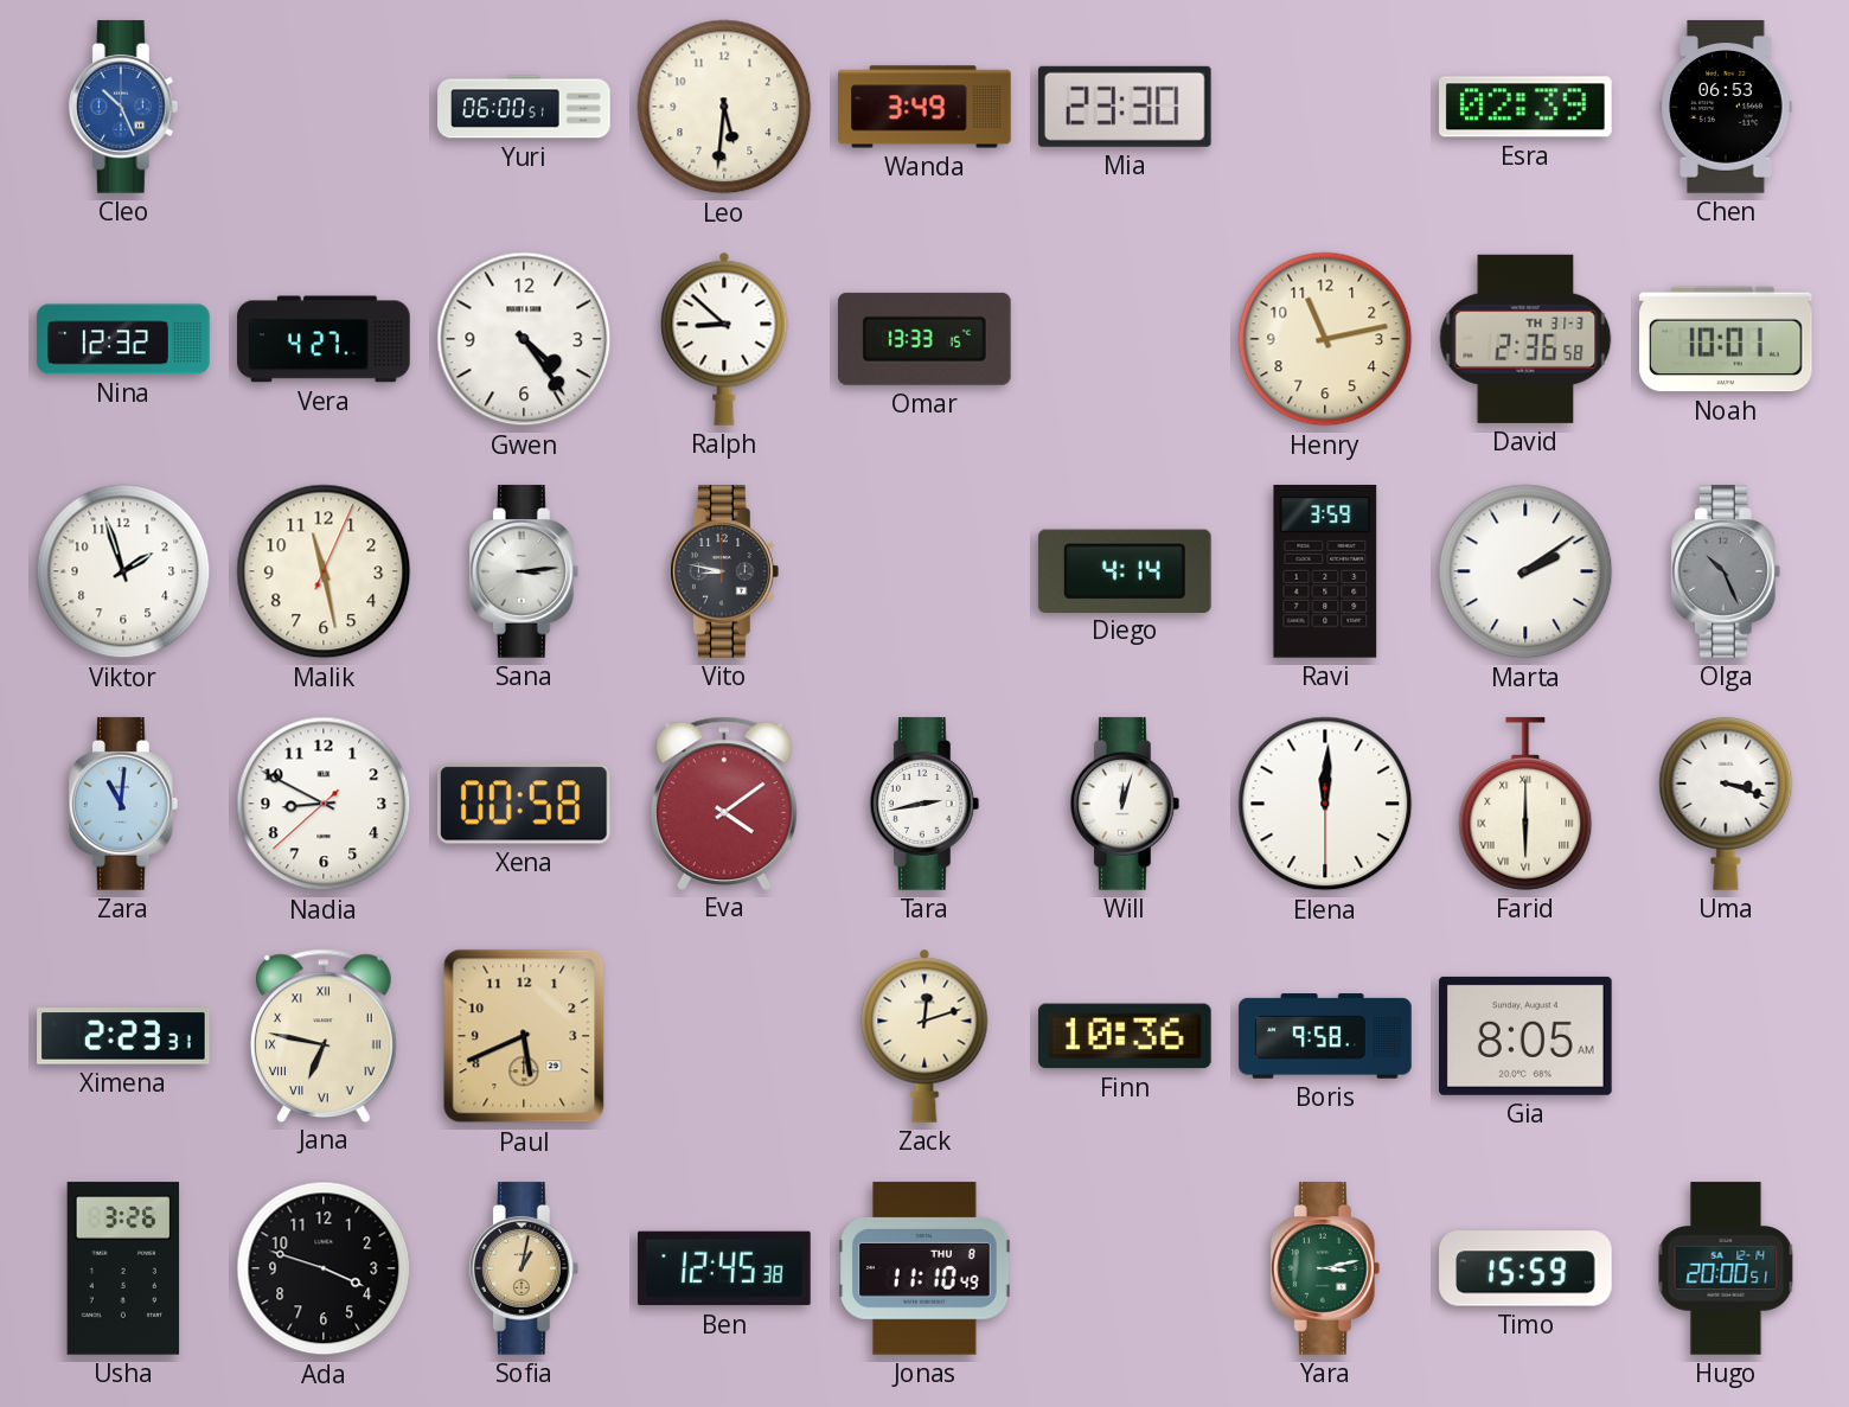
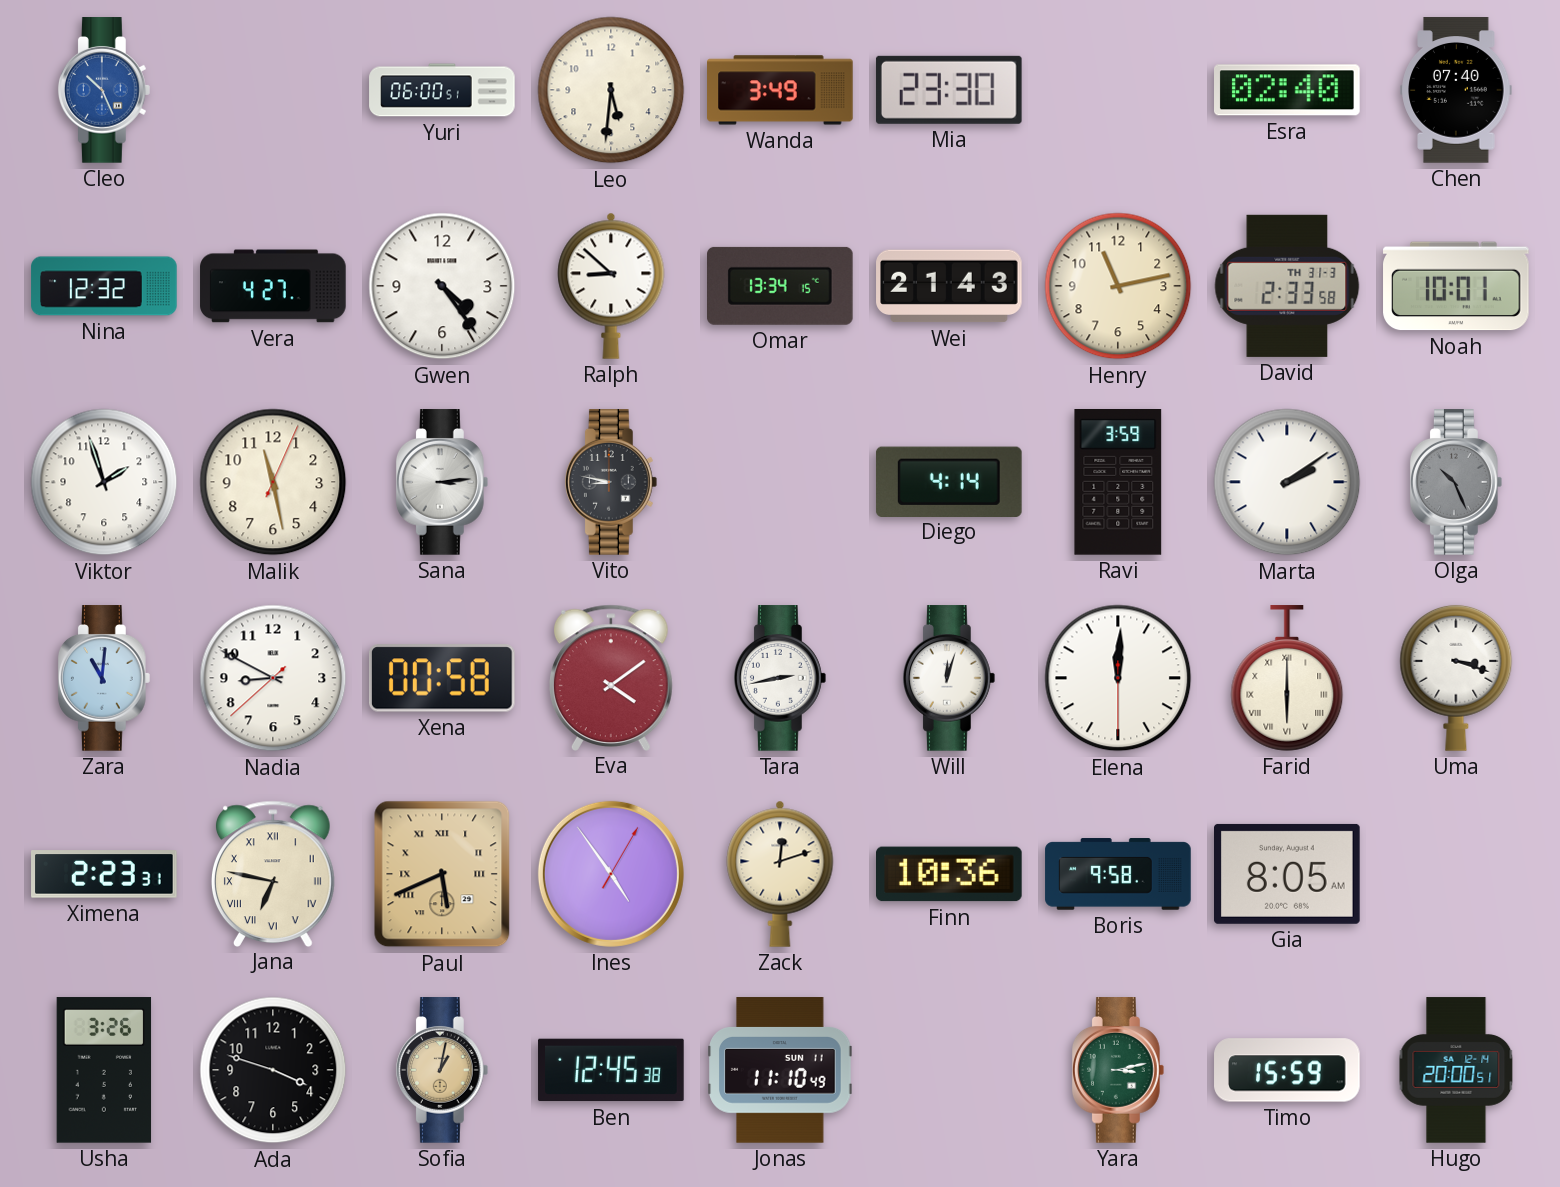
Esra: 02:39 -> 02:40
Chen: 06:53 -> 07:40
Omar: 13:33 -> 13:34
Wei: none -> 21:43
David: 2:36 -> 2:33
Paul numerals: Arabic -> Roman
Ines: none -> 4:54
Jonas date: THU 8 -> SUN 11
